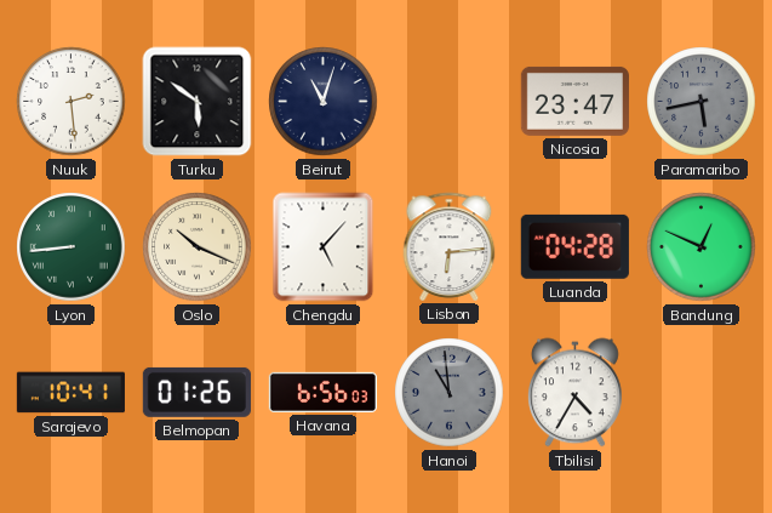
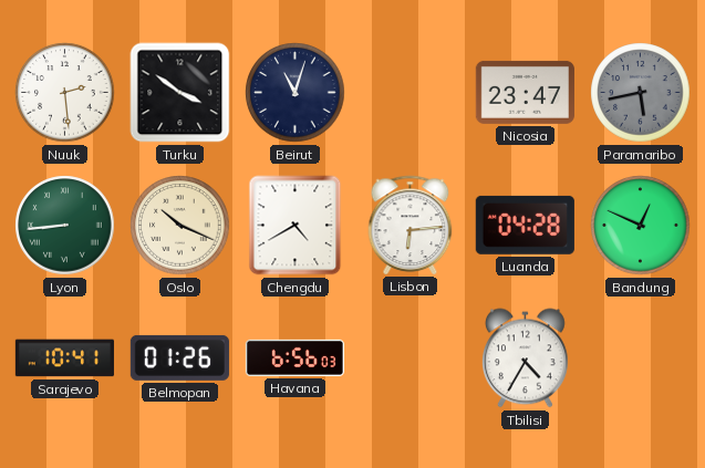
Turku: 5:51 -> 3:51
Chengdu: 5:07 -> 4:40
Hanoi: 10:59 -> none
